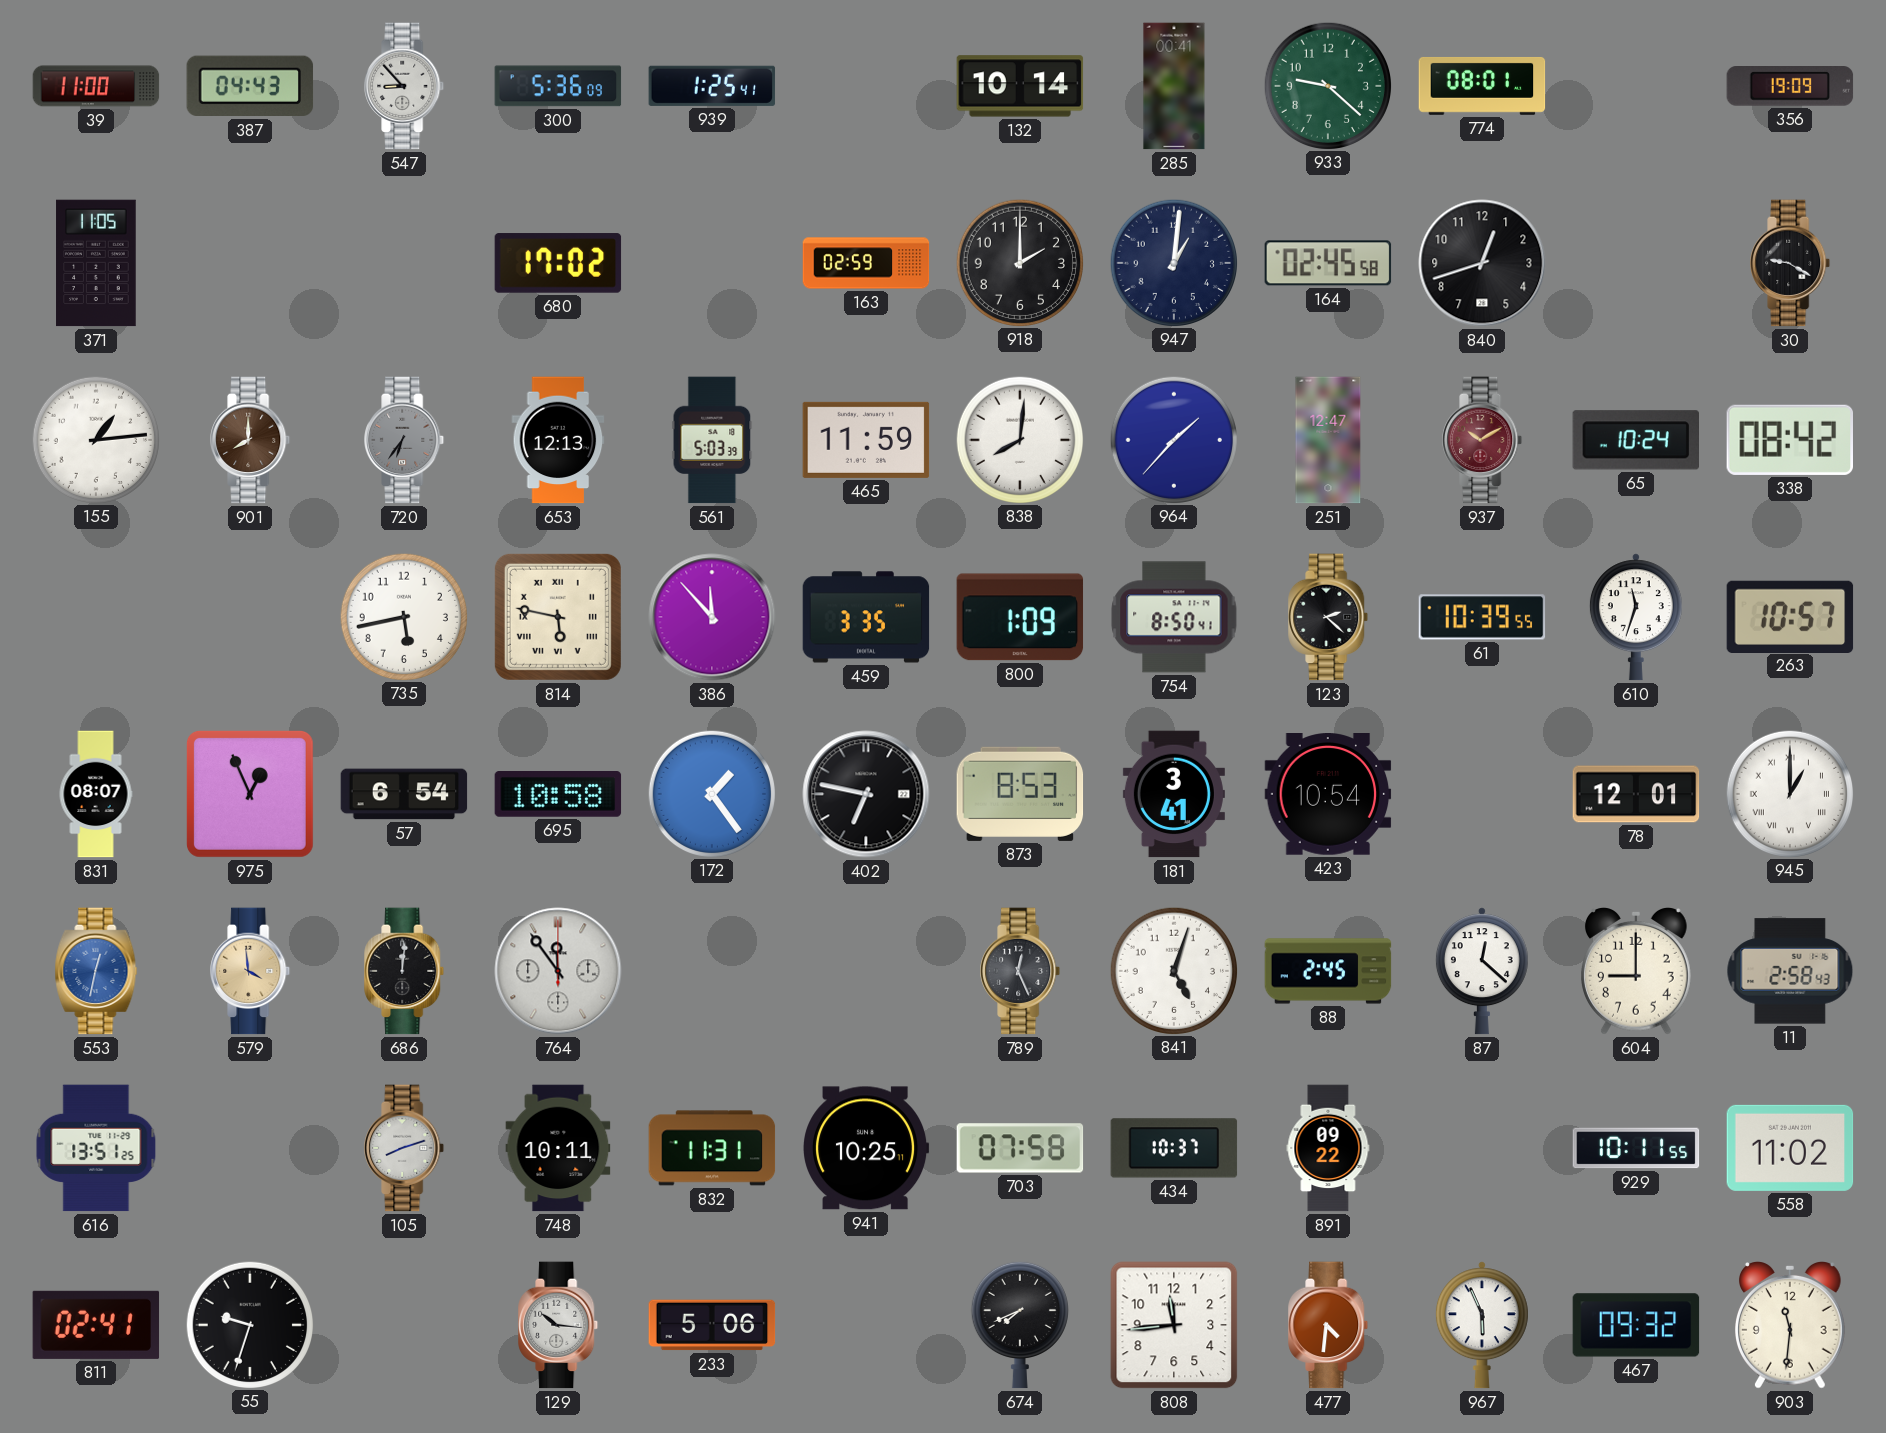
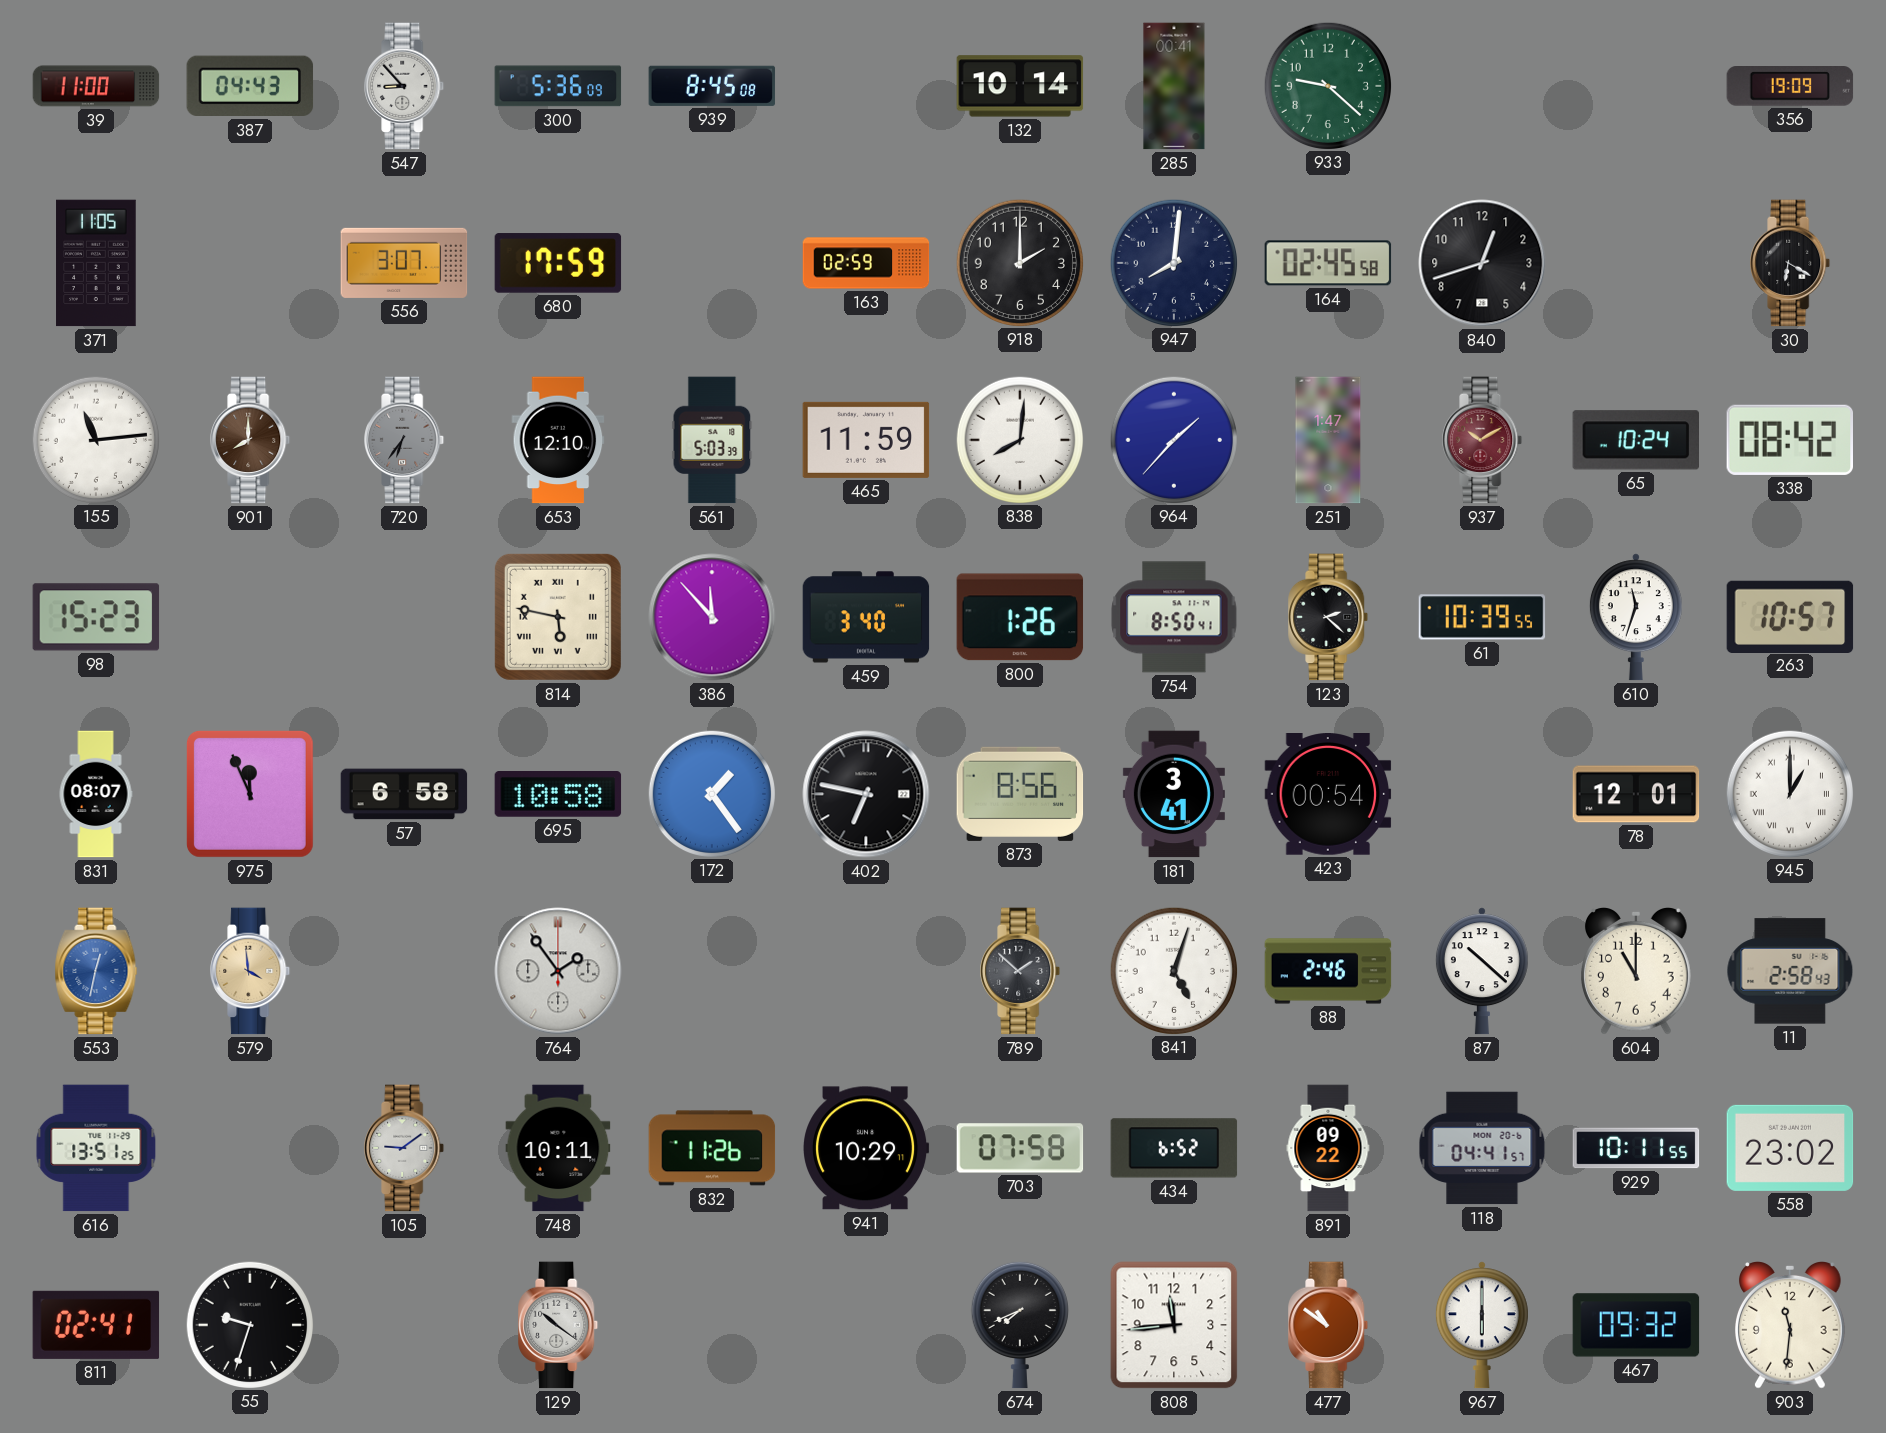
939: 1:25 -> 8:45
774: 08:01 -> none
556: none -> 3:07
680: 17:02 -> 17:59
947: 1:01 -> 8:01
30: 9:20 -> 6:20
155: 1:14 -> 11:14
653: 12:13 -> 12:10
251: 12:47 -> 1:47
98: none -> 15:23
735: 5:43 -> none
459: 3:35 -> 3:40
800: 1:09 -> 1:26
975: 12:56 -> 11:56
57: 6:54 -> 6:58
873: 8:53 -> 8:56
423: 10:54 -> 00:54
686: 12:01 -> none
764: 11:54 -> 1:54
789: 12:26 -> 1:52
88: 2:45 -> 2:46
87: 12:22 -> 10:22
604: 9:00 -> 11:00
105: 8:12 -> 9:09
832: 11:31 -> 11:26
941: 10:25 -> 10:29
434: 10:37 -> 6:52
118: none -> 04:41
558: 11:02 -> 23:02
129: 10:16 -> 10:21
233: 5:06 -> none
477: 4:31 -> 10:51
967: 5:56 -> 6:00
